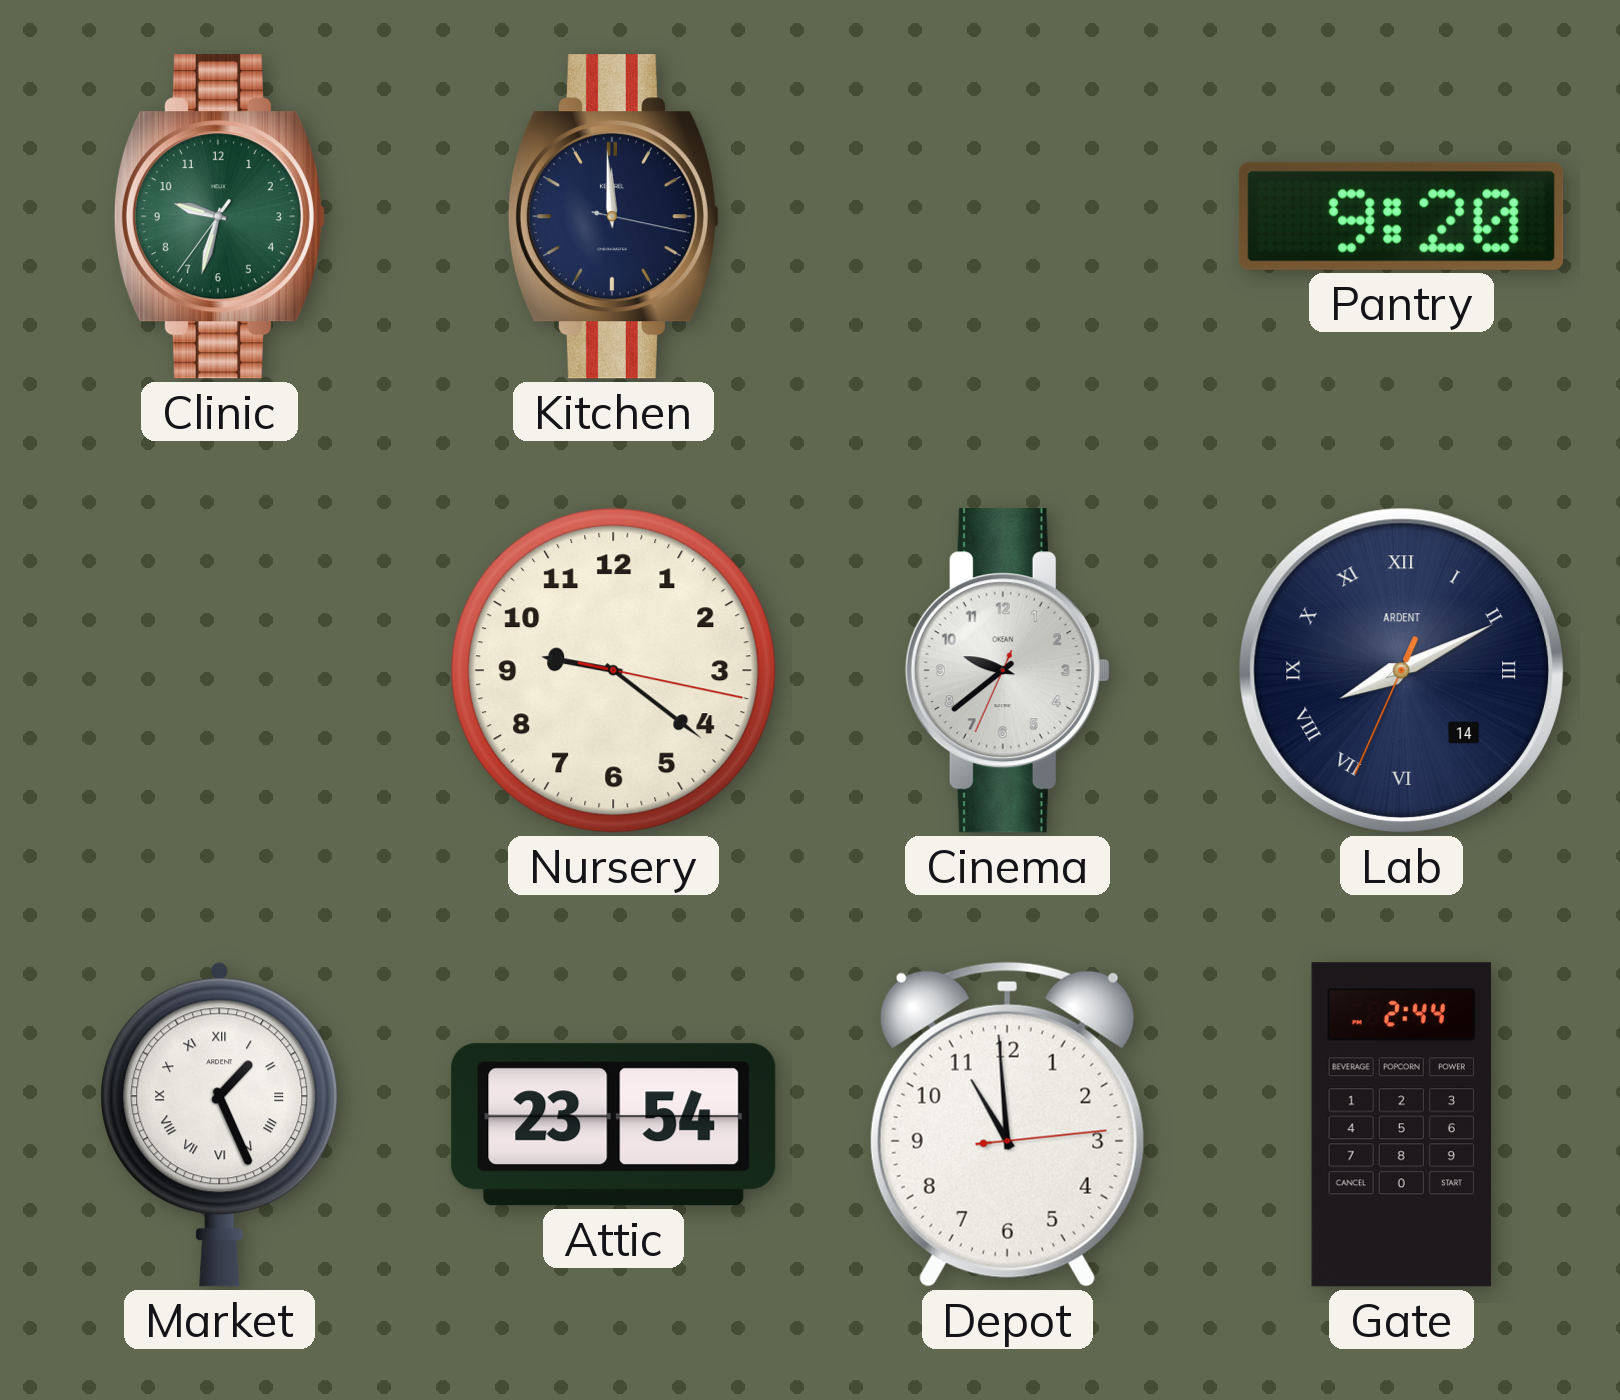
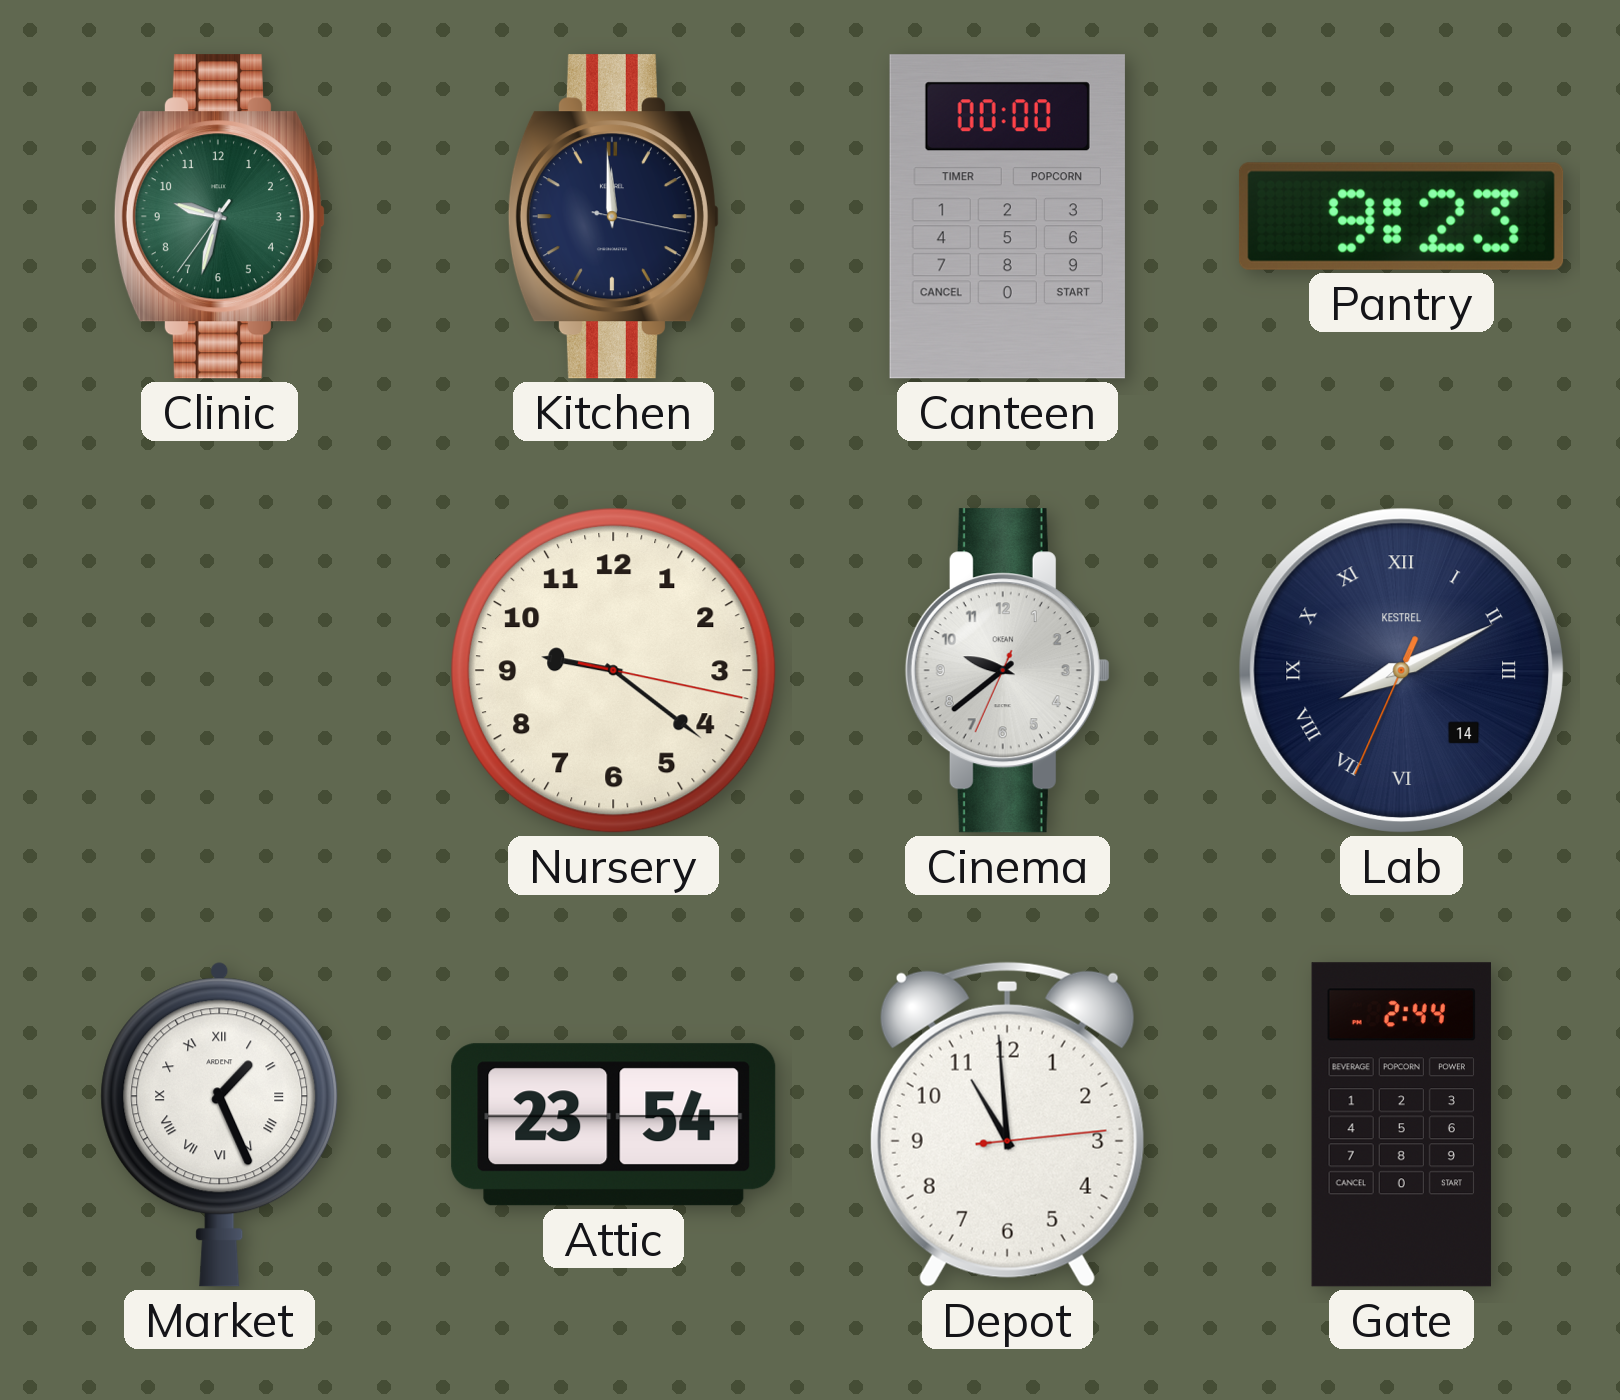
Canteen: none -> 00:00
Pantry: 9:20 -> 9:23
Lab brand: ARDENT -> KESTREL
